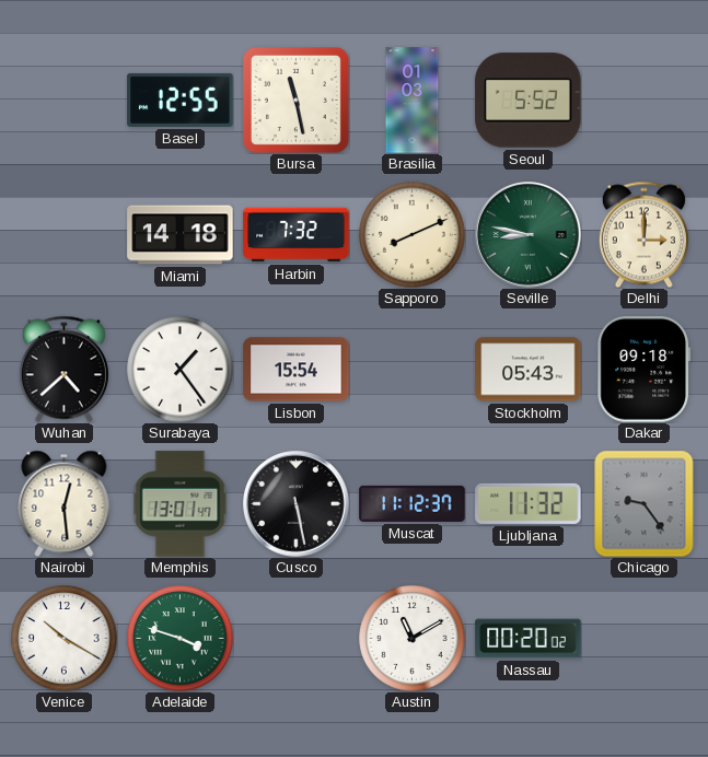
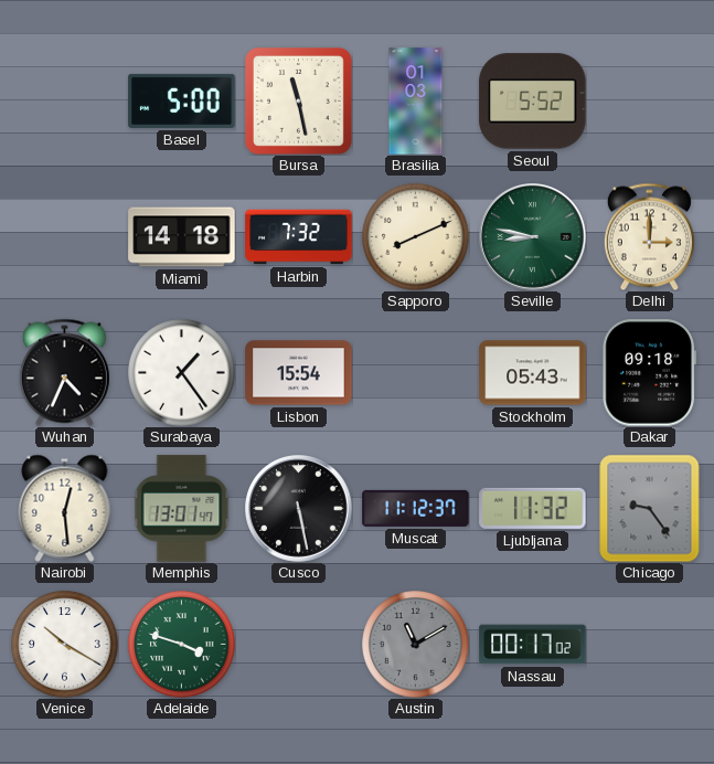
Basel: 12:55 -> 5:00
Wuhan: 4:38 -> 4:34
Austin dial: white -> grey
Nassau: 00:20 -> 00:17
